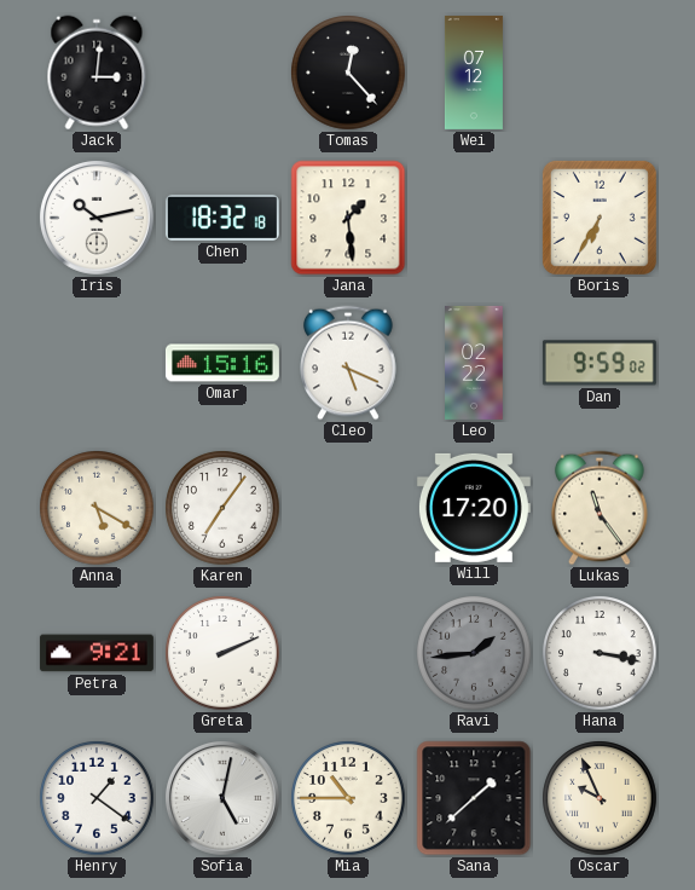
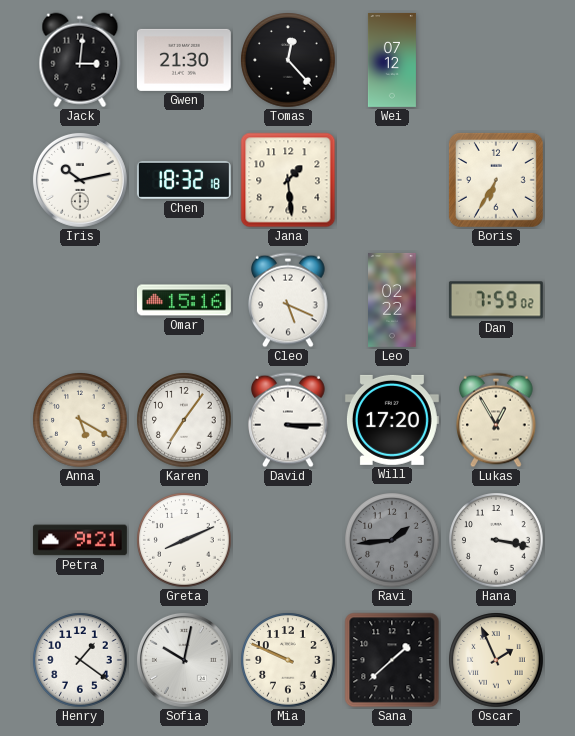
Gwen: none -> 21:30
Dan: 9:59 -> 7:59
David: none -> 3:15
Lukas: 11:24 -> 12:55
Greta: 2:11 -> 8:11
Sofia: 5:02 -> 10:02
Mia: 10:45 -> 9:49
Oscar: 9:56 -> 1:56
